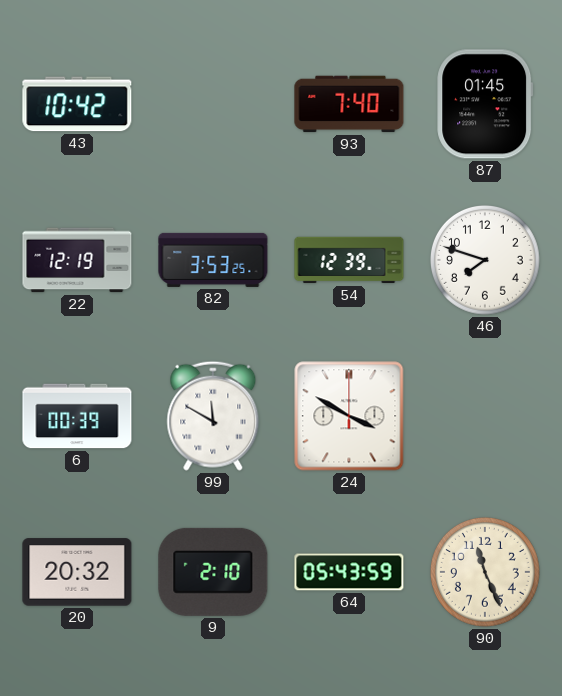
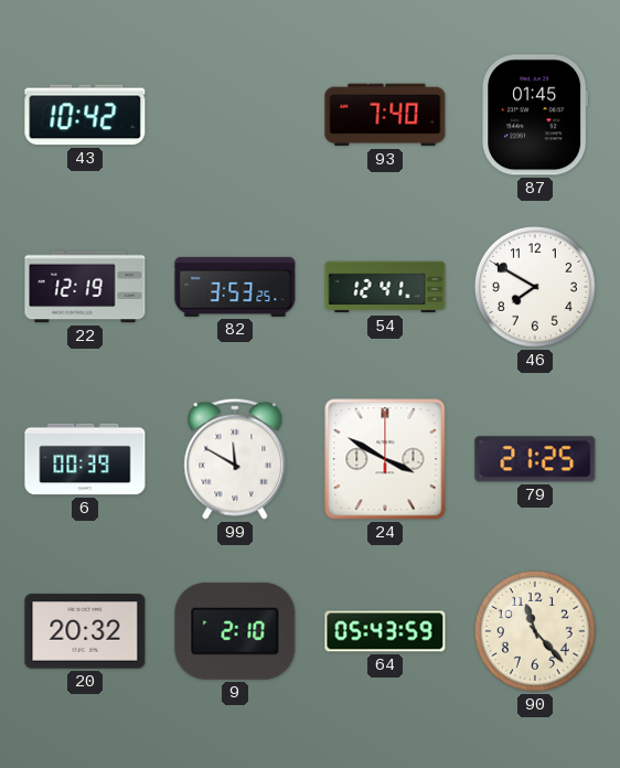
54: 12:39 -> 12:41
46: 7:48 -> 7:50
79: none -> 21:25
90: 11:26 -> 11:23
